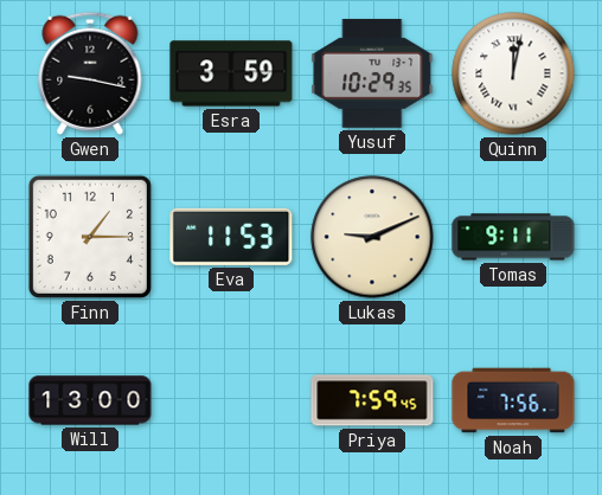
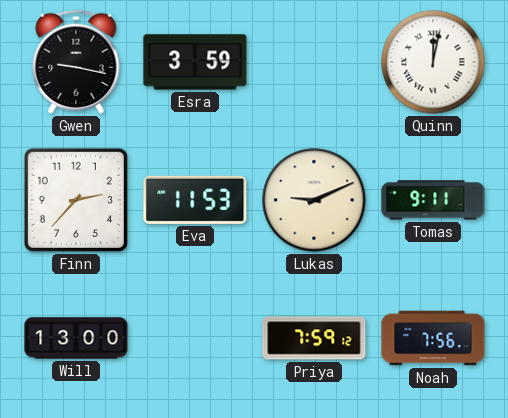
Yusuf: 10:29 -> none
Finn: 1:15 -> 2:37
Priya: 7:59:45 -> 7:59:12
